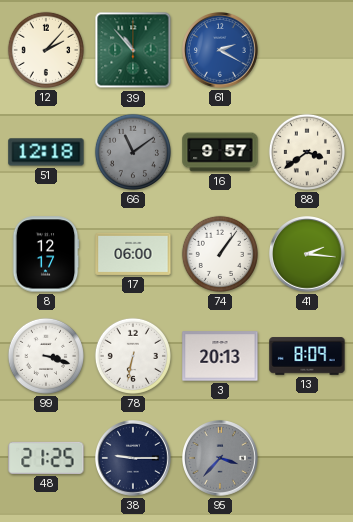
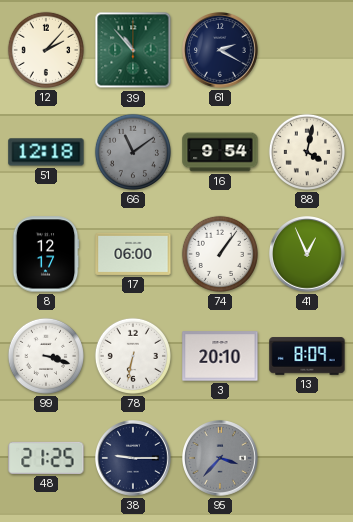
61 dial: blue -> navy
16: 9:57 -> 9:54
88: 3:39 -> 4:02
41: 2:16 -> 12:56
3: 20:13 -> 20:10
